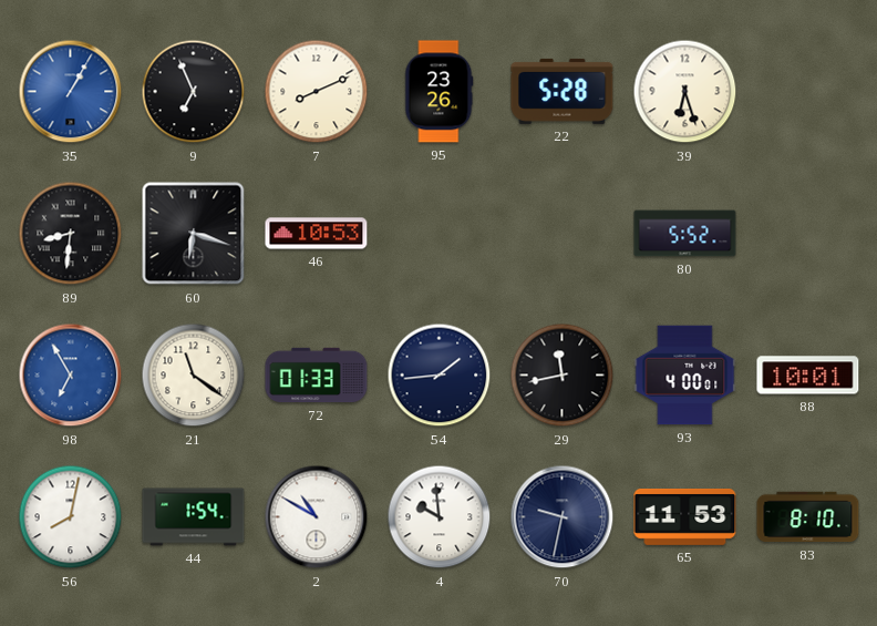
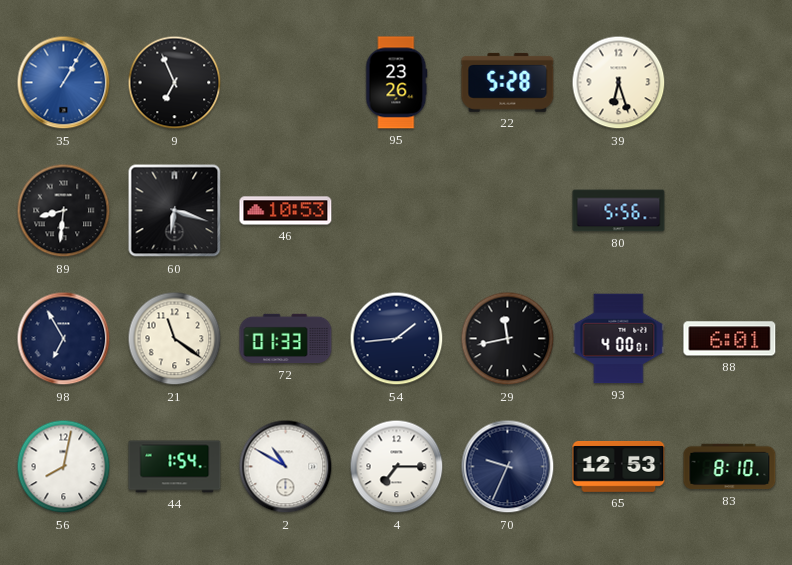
7: 8:11 -> none
80: 5:52 -> 5:56
98 dial: blue -> navy
88: 10:01 -> 6:01
4: 9:59 -> 7:15
70: 9:32 -> 9:34
65: 11:53 -> 12:53
